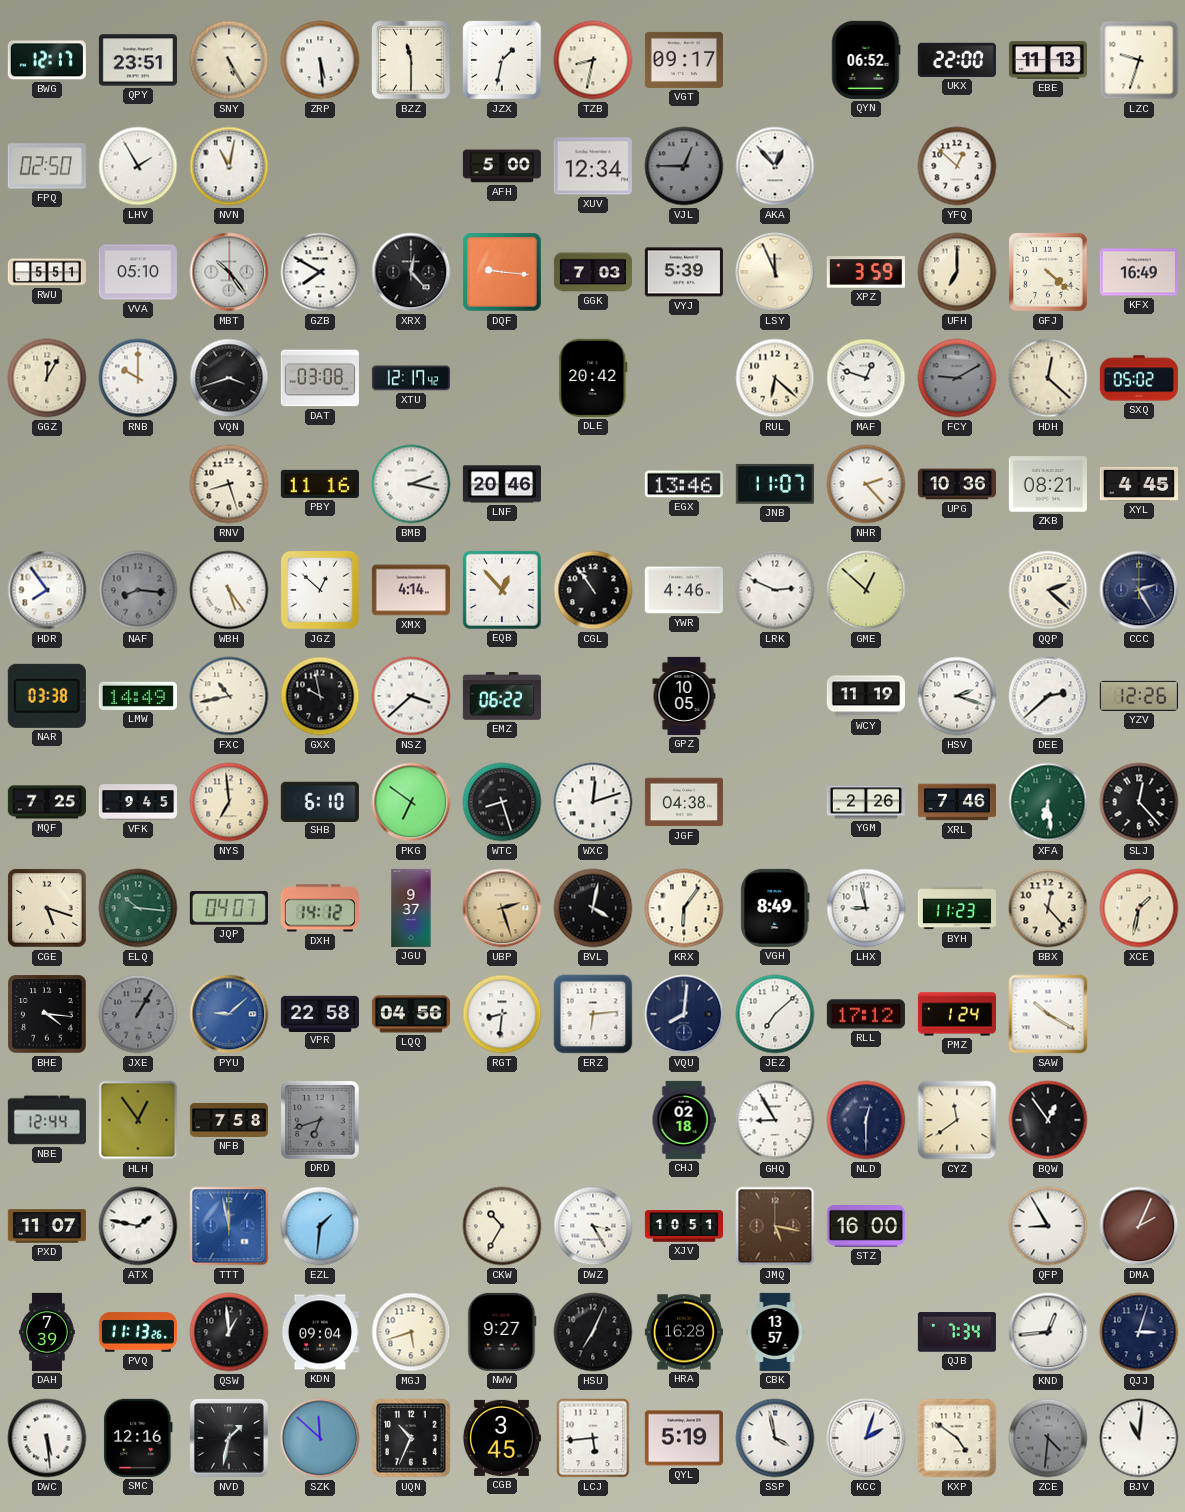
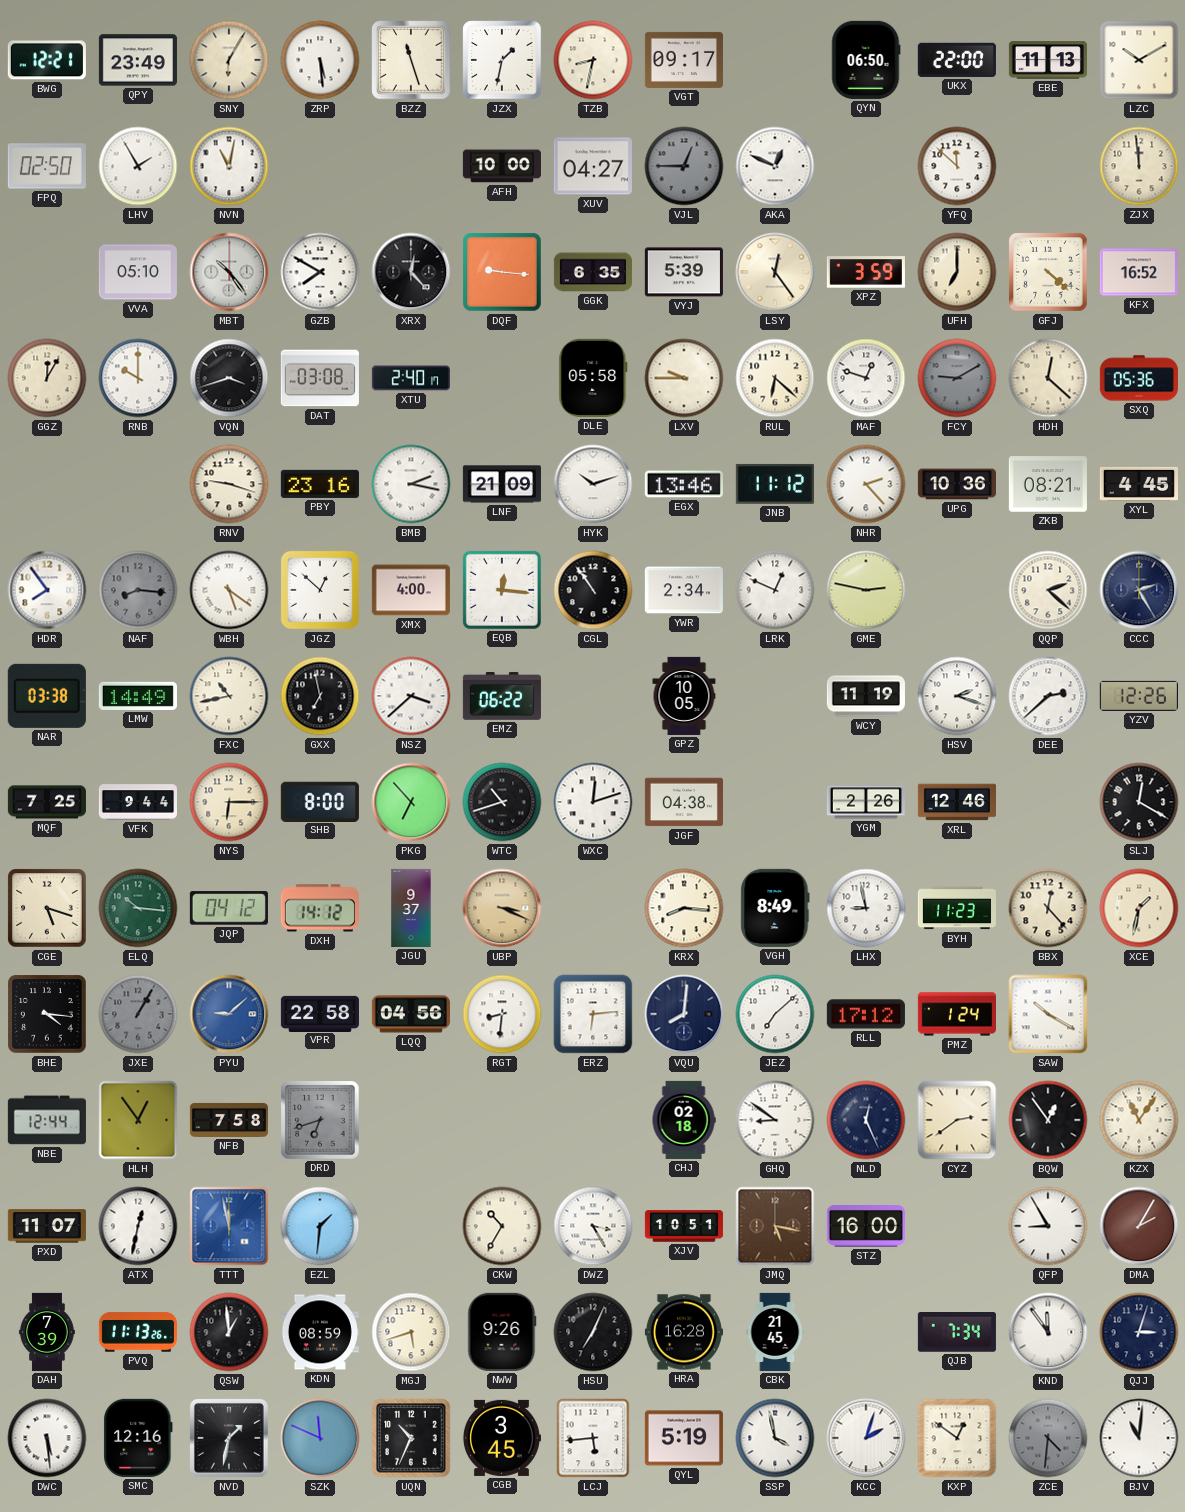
BWG: 12:17 -> 12:21
QPY: 23:51 -> 23:49
SNY: 5:25 -> 6:05
BZZ: 11:30 -> 11:27
QYN: 06:52 -> 06:50
LZC: 9:33 -> 10:10
AFH: 5:00 -> 10:00
XUV: 12:34 -> 04:27
AKA: 12:53 -> 12:49
YFQ: 12:52 -> 11:52
ZJX: none -> 11:59
RWU: 5:51 -> none
GGK: 7:03 -> 6:35
LSY: 11:56 -> 12:24
KFX: 16:49 -> 16:52
XTU: 12:17 -> 2:40
DLE: 20:42 -> 05:58
LXV: none -> 9:45
SXQ: 05:02 -> 05:36
RNV: 8:27 -> 9:18
PBY: 11:16 -> 23:16
LNF: 20:46 -> 21:09
HYK: none -> 10:12
JNB: 11:07 -> 11:12
WBH: 5:24 -> 5:21
XMX: 4:14 -> 4:00
EQB: 12:53 -> 12:16
YWR: 4:46 -> 2:34
LRK: 2:49 -> 12:49
GME: 12:52 -> 2:47
GXX: 9:58 -> 6:58
VFK: 9:45 -> 9:44
NYS: 6:59 -> 6:15
SHB: 6:10 -> 8:00
PKG: 6:51 -> 6:53
WTC: 8:27 -> 10:42
XRL: 7:46 -> 12:46
XFA: 6:29 -> none
SLJ: 12:23 -> 12:20
JQP: 04:07 -> 04:12
UBP: 2:27 -> 3:19
BVL: 4:02 -> none
KRX: 6:06 -> 8:16
GHQ: 8:55 -> 8:51
NLD: 12:30 -> 12:26
CYZ: 11:39 -> 2:39
KZX: none -> 11:06
ATX: 1:47 -> 12:32
DMA: 2:04 -> 2:05
KDN: 09:04 -> 08:59
NWW: 9:27 -> 9:26
CBK: 13:57 -> 21:45
KND: 12:44 -> 11:54
SZK: 11:52 -> 11:49
KXP: 4:51 -> 12:51
